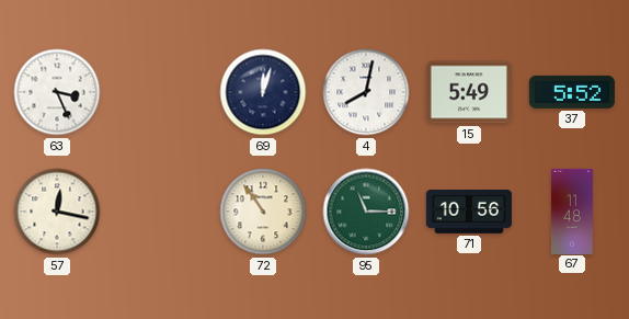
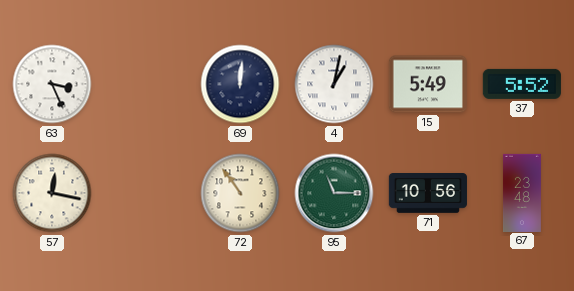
69: 12:03 -> 12:01
4: 8:02 -> 1:02
67: 11:48 -> 23:48
